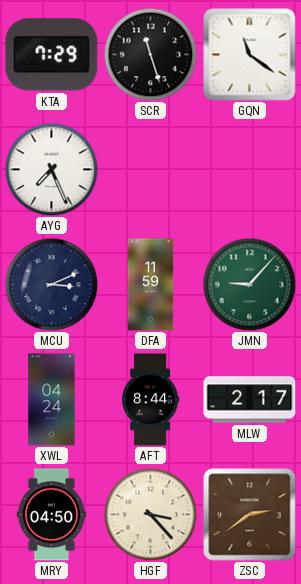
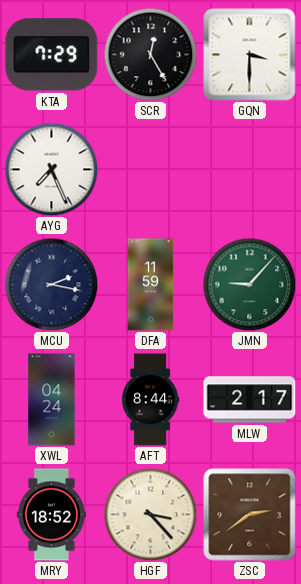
SCR: 11:27 -> 12:25
GQN: 11:21 -> 3:30
MCU: 3:11 -> 2:17
MRY: 04:50 -> 18:52
